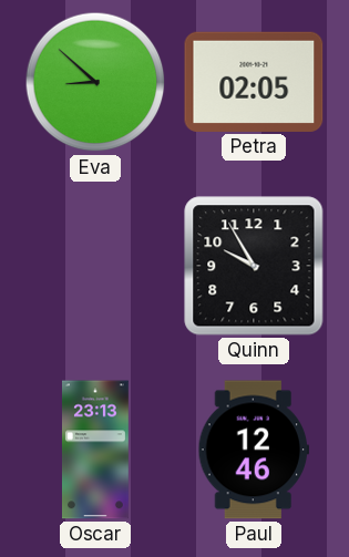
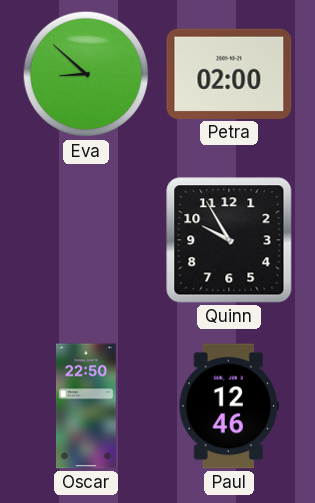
Petra: 02:05 -> 02:00
Oscar: 23:13 -> 22:50
